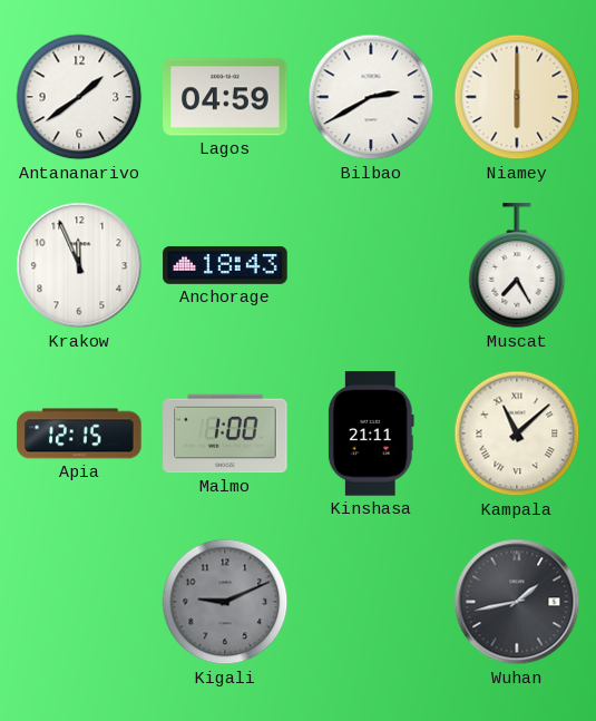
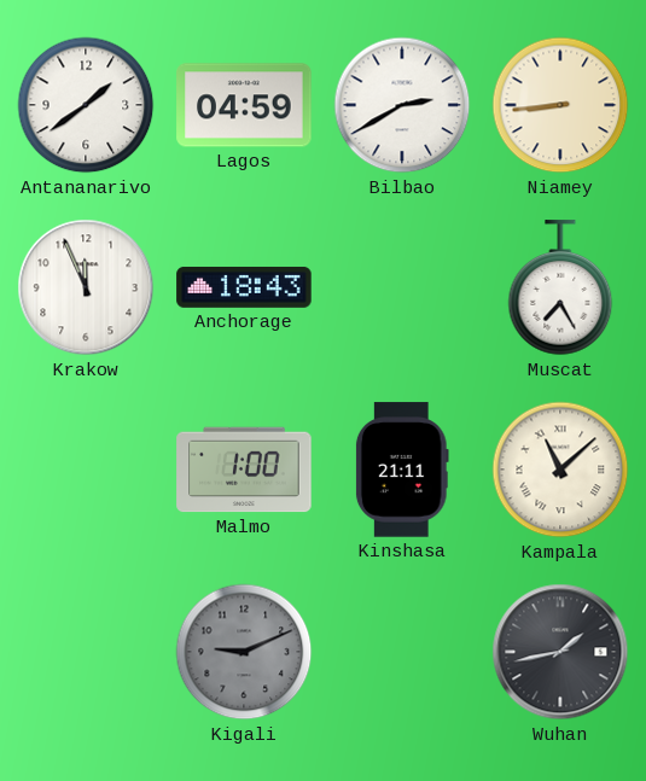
Niamey: 6:00 -> 8:44
Apia: 12:15 -> none
